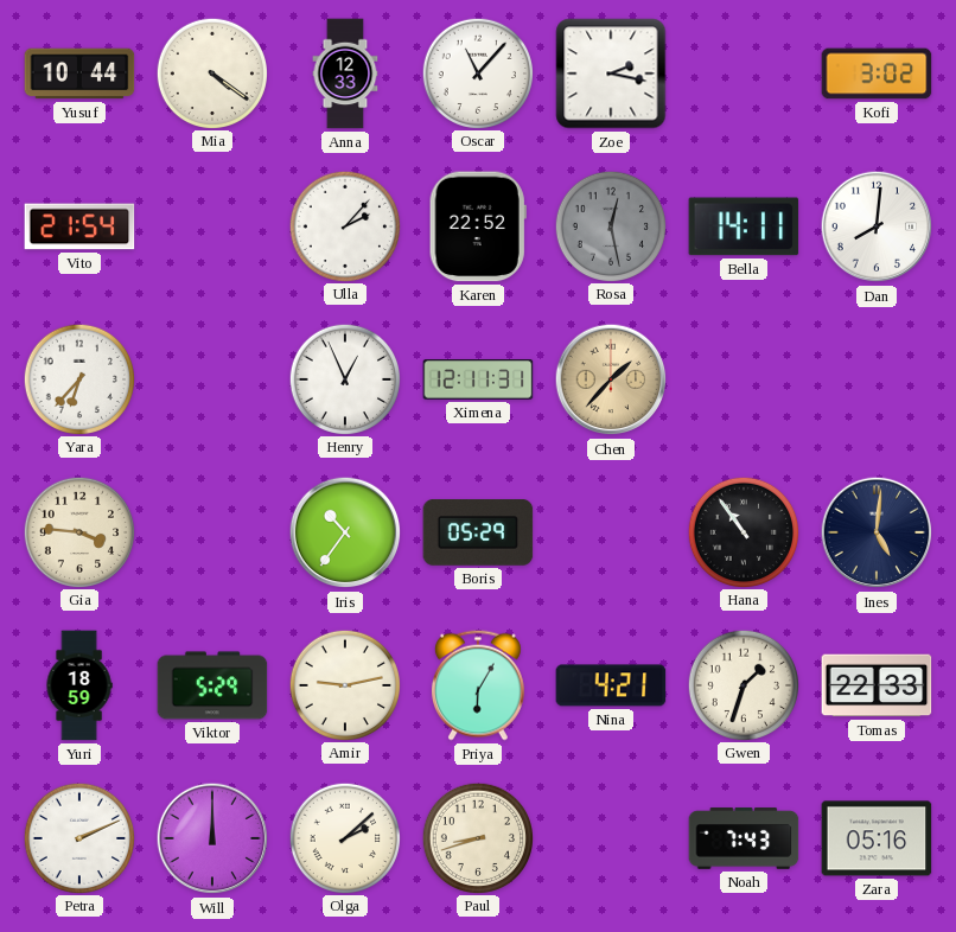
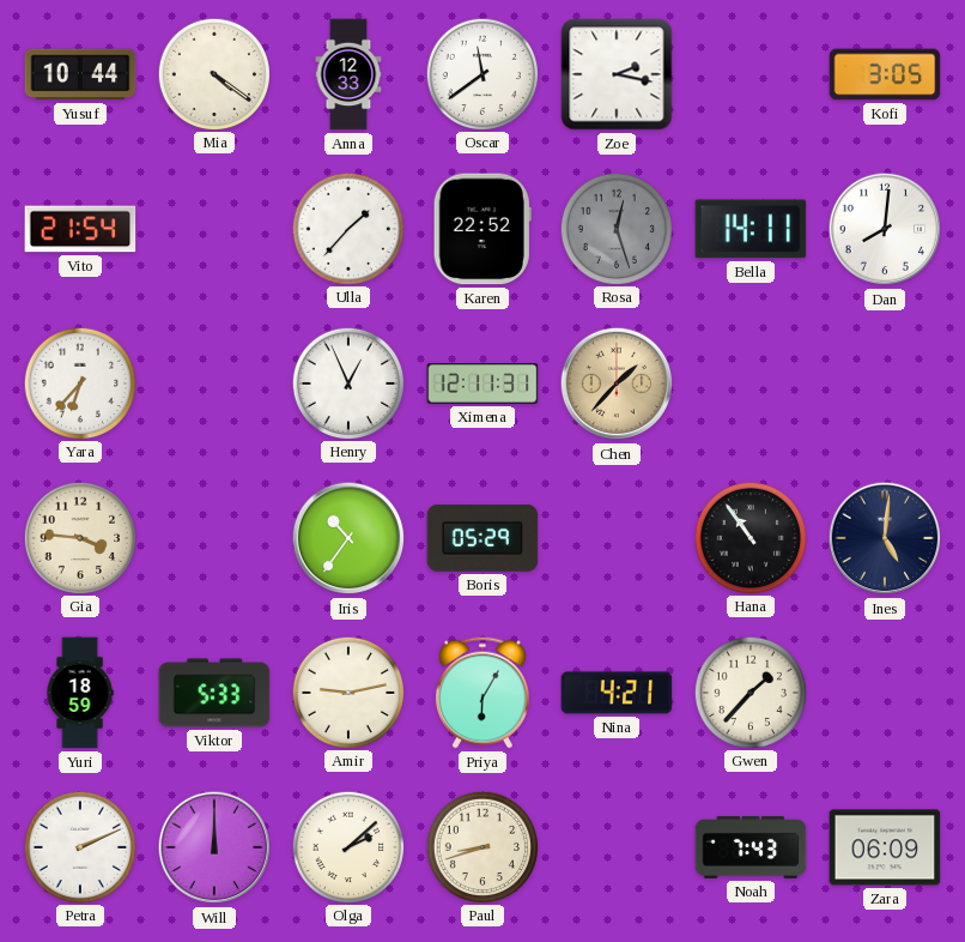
Oscar: 11:07 -> 11:39
Kofi: 3:02 -> 3:05
Ulla: 2:07 -> 1:37
Rosa: 12:28 -> 12:27
Viktor: 5:29 -> 5:33
Gwen: 1:33 -> 1:37
Tomas: 22:33 -> none
Zara: 05:16 -> 06:09
